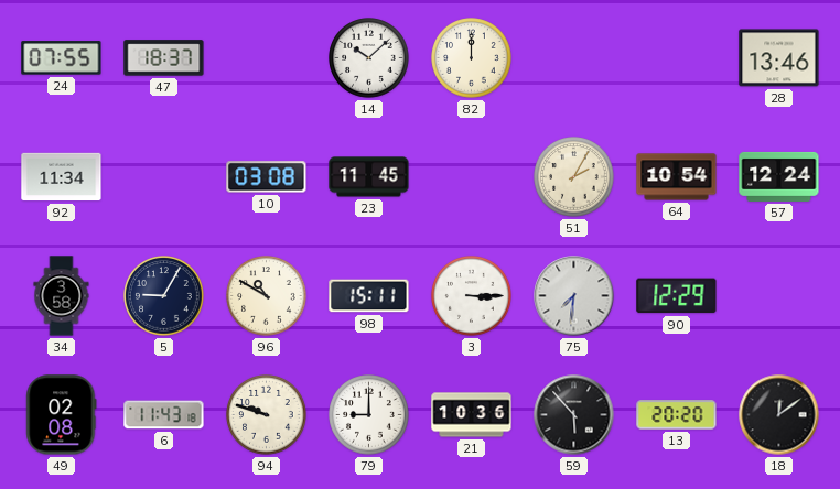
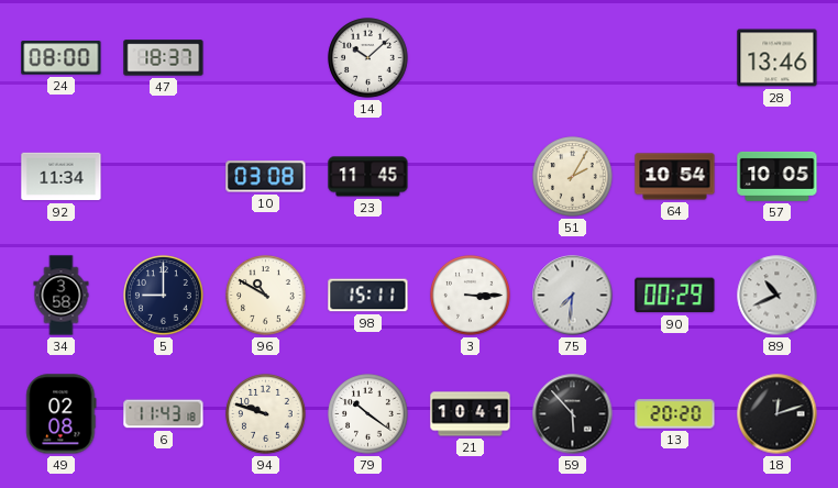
24: 07:55 -> 08:00
82: 12:00 -> none
57: 12:24 -> 10:05
5: 9:05 -> 9:00
90: 12:29 -> 00:29
89: none -> 10:41
79: 9:00 -> 10:21
21: 10:36 -> 10:41
18: 12:09 -> 12:12
